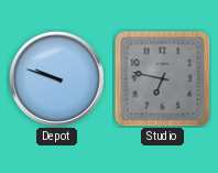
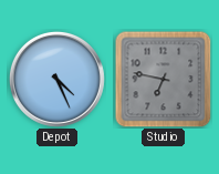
Depot: 9:48 -> 4:26
